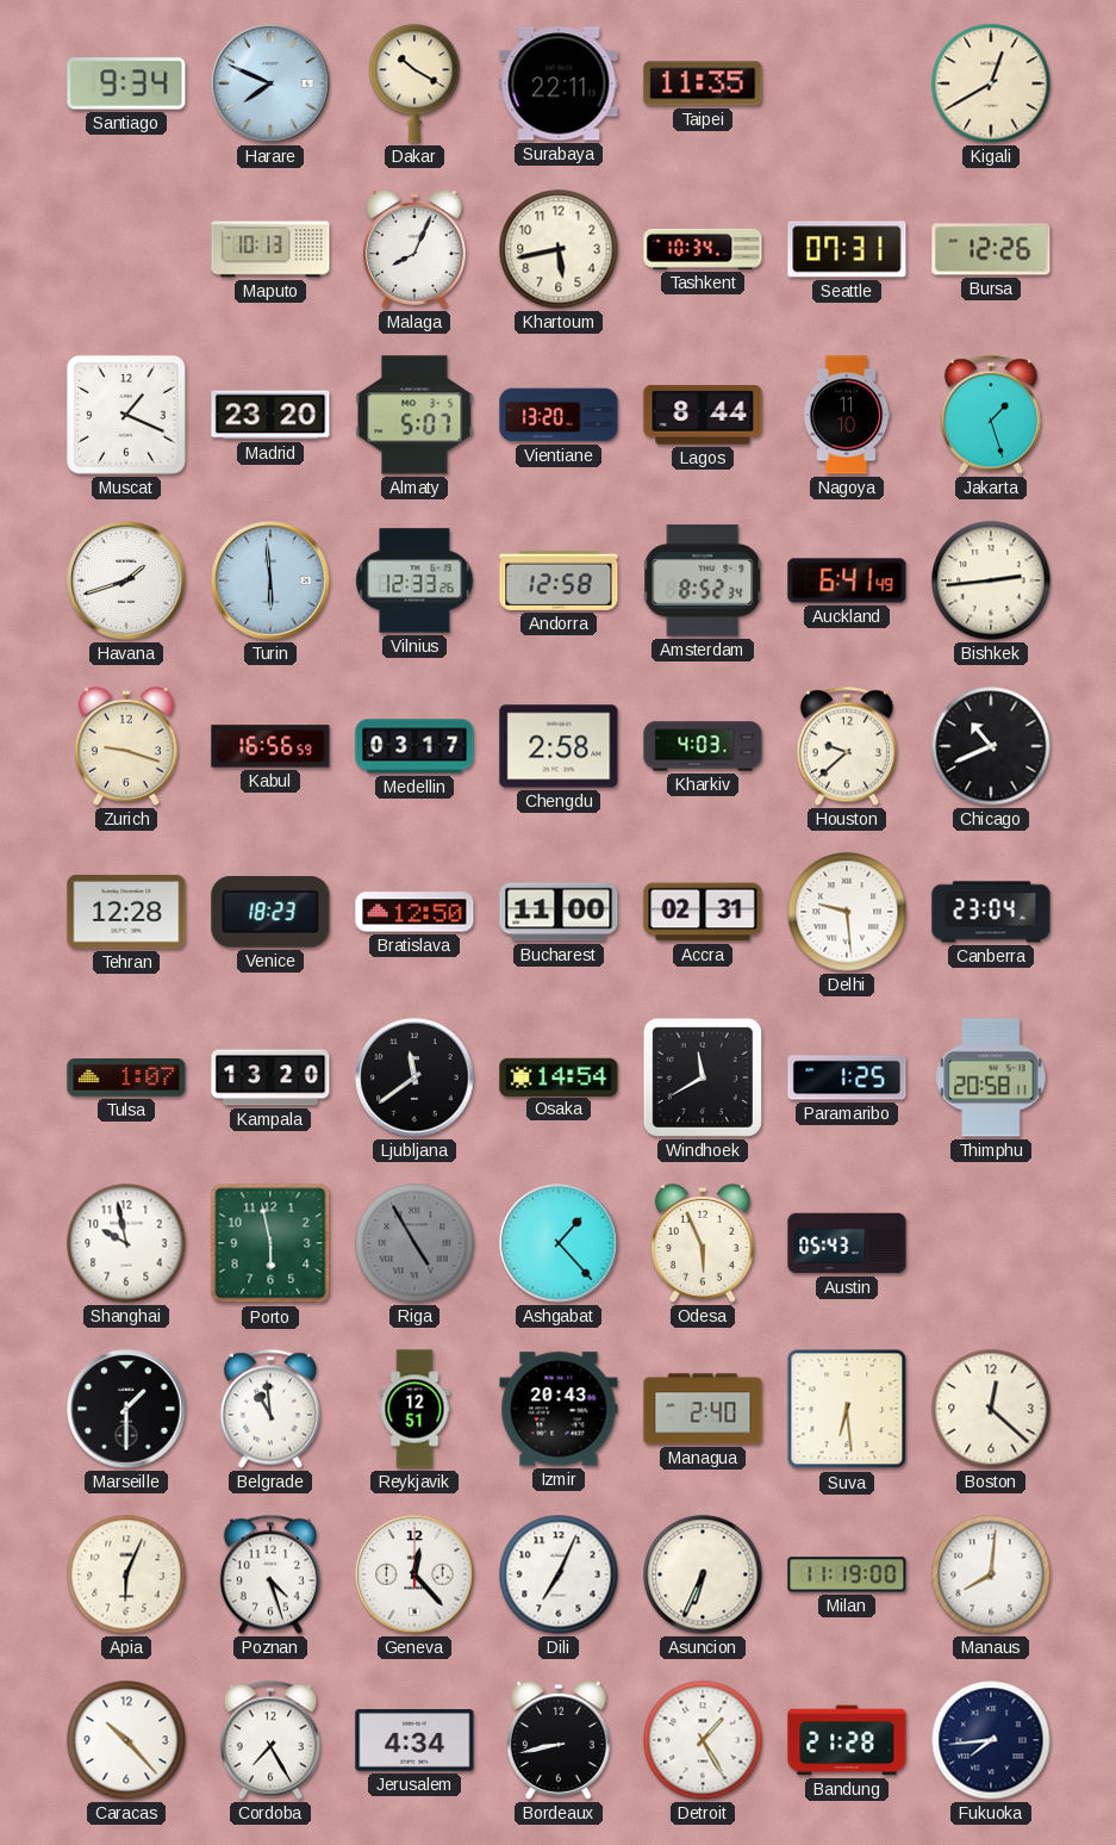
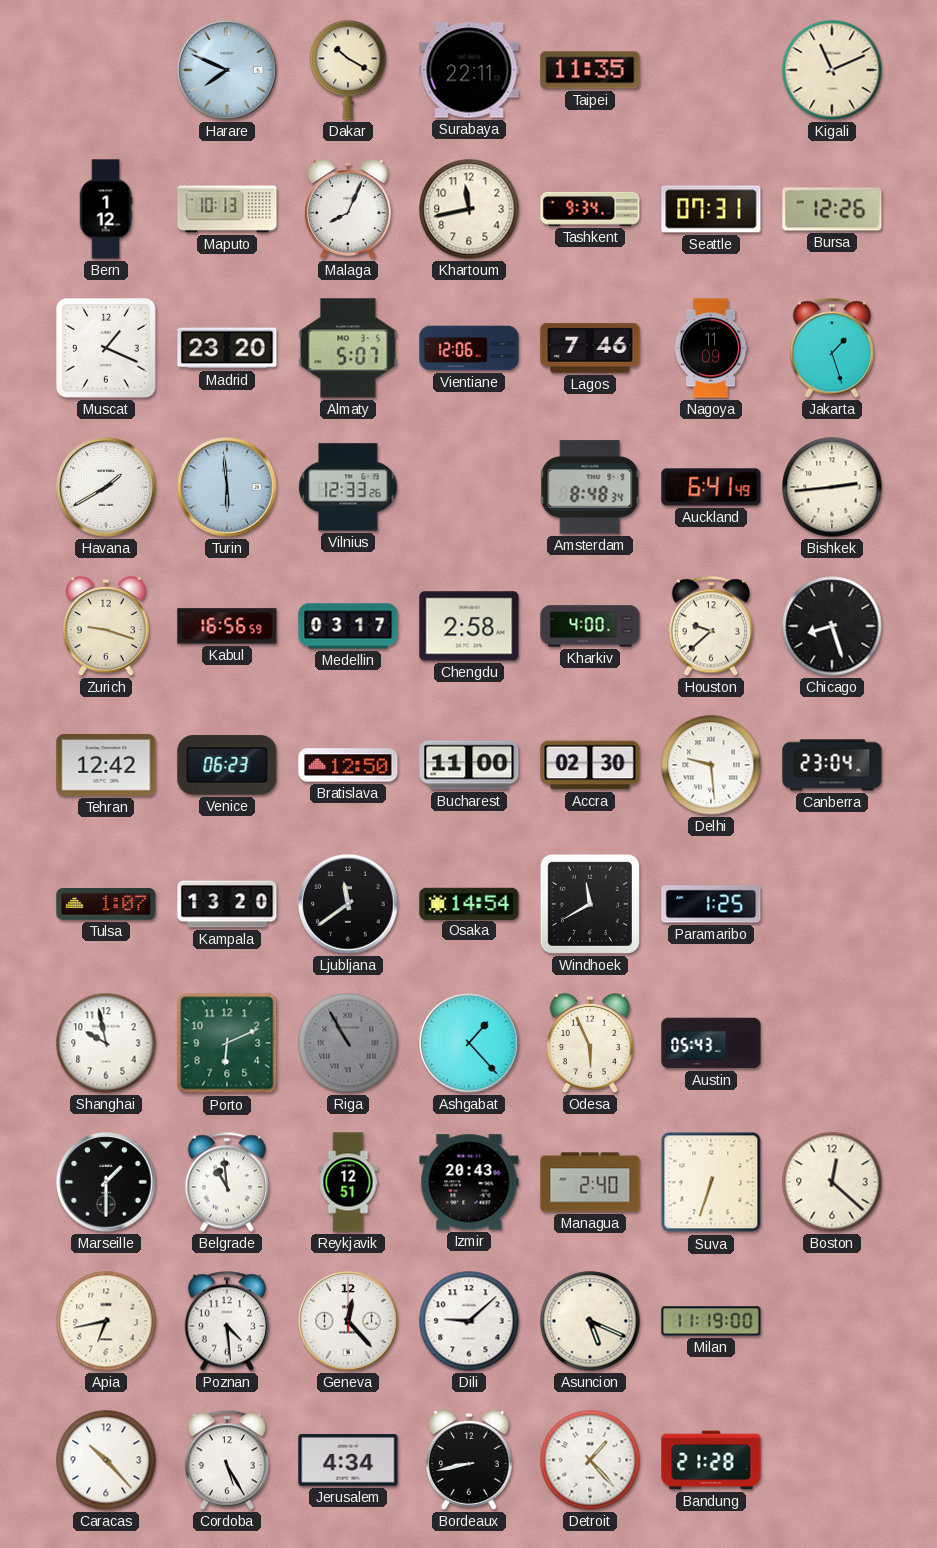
Santiago: 9:34 -> none
Kigali: 12:40 -> 11:11
Bern: none -> 1:12
Khartoum: 5:43 -> 11:43
Tashkent: 10:34 -> 9:34
Vientiane: 13:20 -> 12:06
Lagos: 8:44 -> 7:46
Nagoya: 11:10 -> 11:09
Havana: 1:42 -> 1:40
Andorra: 12:58 -> none
Amsterdam: 8:52 -> 8:48
Kharkiv: 4:03 -> 4:00
Chicago: 10:41 -> 8:27
Tehran: 12:28 -> 12:42
Venice: 18:23 -> 06:23
Accra: 02:31 -> 02:30
Thimphu: 20:58 -> none
Porto: 5:58 -> 6:11
Riga: 4:55 -> 10:55
Suva: 6:29 -> 6:33
Apia: 6:04 -> 6:43
Poznan: 4:27 -> 4:29
Dili: 7:04 -> 9:08
Asuncion: 6:34 -> 5:19
Manaus: 8:01 -> none
Cordoba: 7:25 -> 5:25
Detroit: 1:25 -> 1:23
Fukuoka: 7:44 -> none
